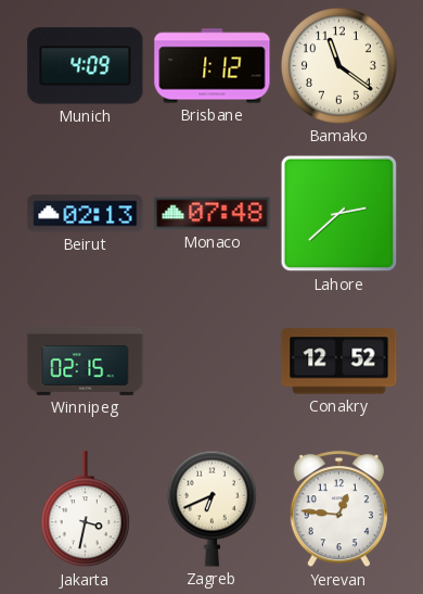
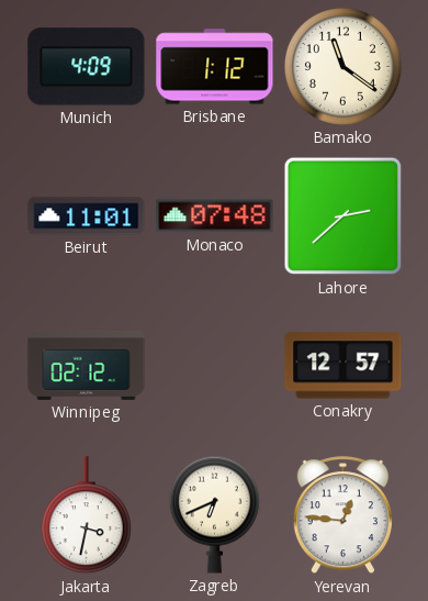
Beirut: 02:13 -> 11:01
Winnipeg: 02:15 -> 02:12
Conakry: 12:52 -> 12:57
